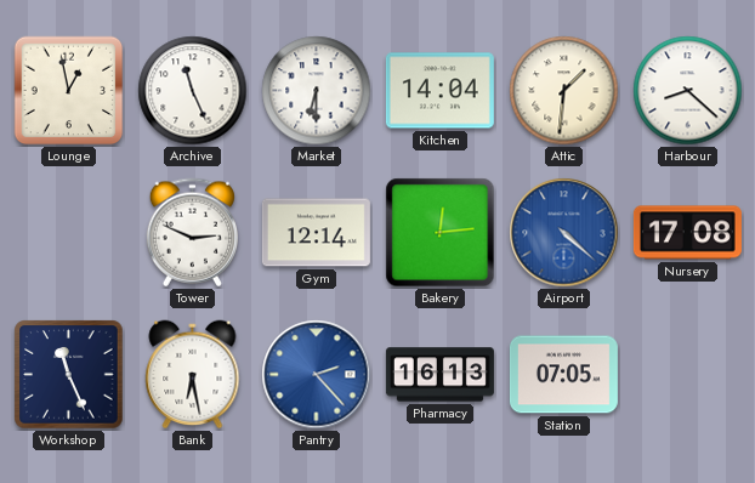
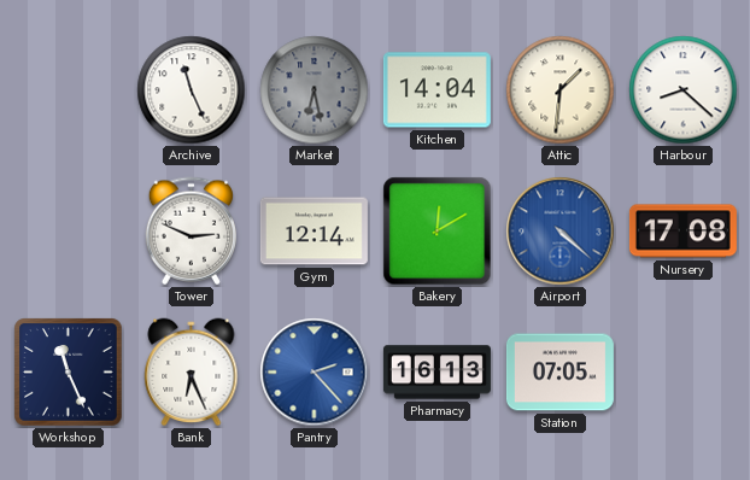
Lounge: 12:58 -> none
Market: 6:30 -> 6:28
Market dial: white -> grey
Bakery: 12:14 -> 12:10
Bank: 6:28 -> 6:26
